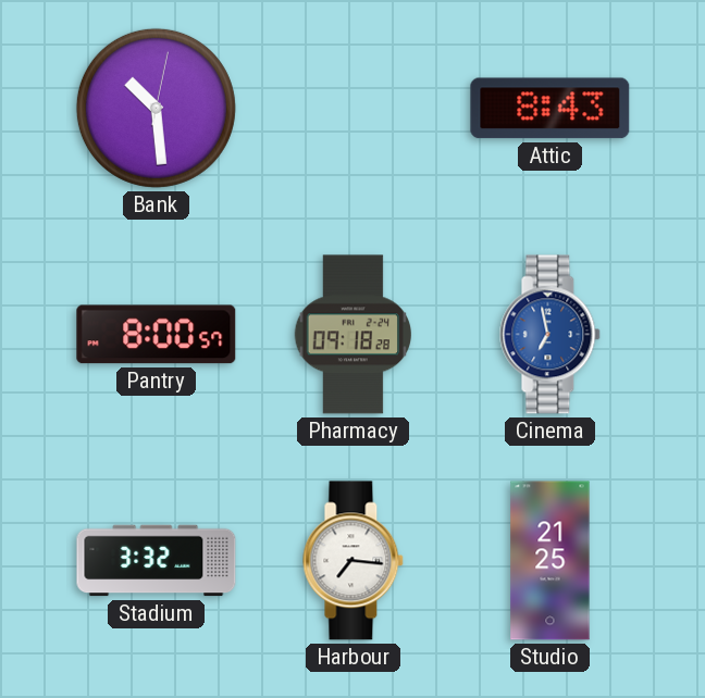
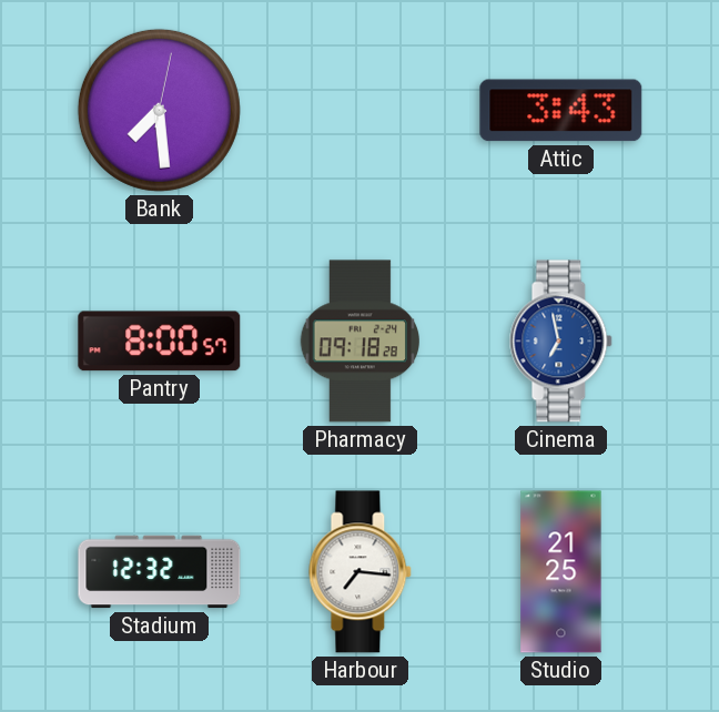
Bank: 10:29 -> 7:29
Attic: 8:43 -> 3:43
Stadium: 3:32 -> 12:32
